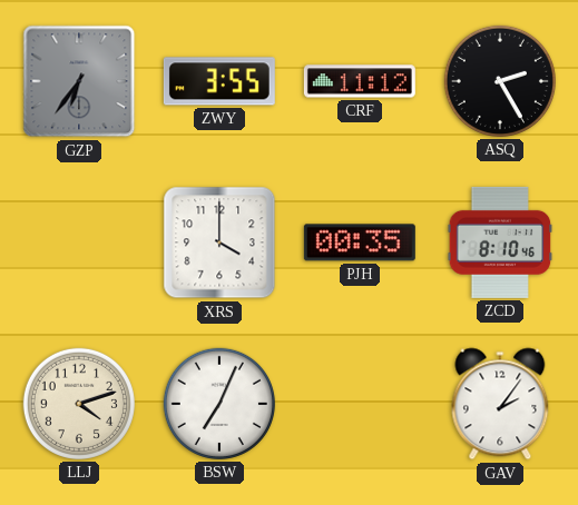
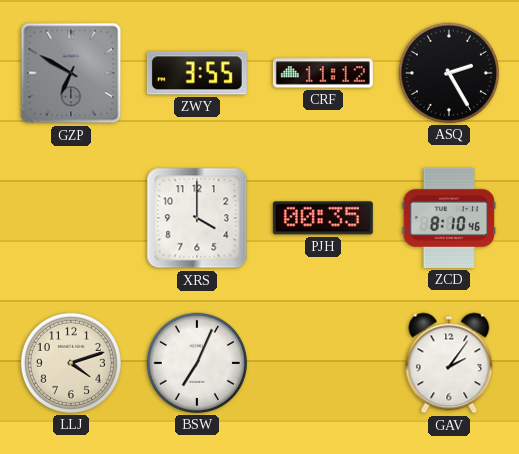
GZP: 6:36 -> 6:50
